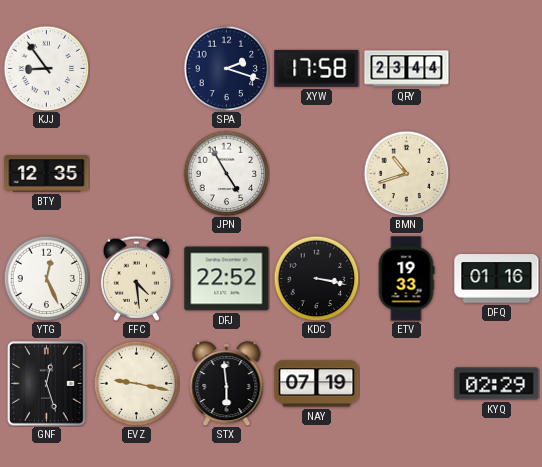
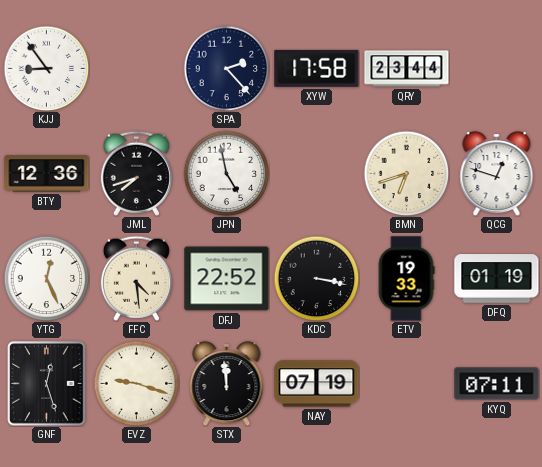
SPA: 2:18 -> 2:23
BTY: 12:35 -> 12:36
JML: none -> 7:42
JPN: 4:55 -> 4:58
BMN: 10:42 -> 6:42
QCG: none -> 12:48
DFQ: 01:16 -> 01:19
EVZ: 9:17 -> 9:18
STX: 5:59 -> 11:59
KYQ: 02:29 -> 07:11
